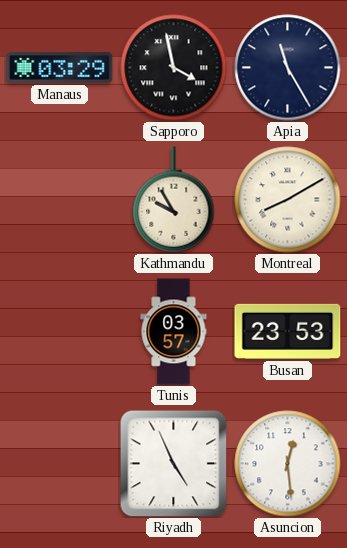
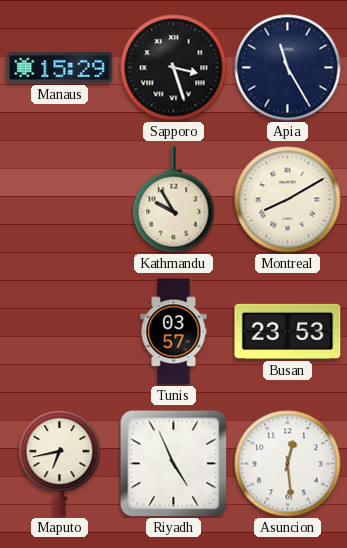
Manaus: 03:29 -> 15:29
Sapporo: 3:58 -> 3:27
Maputo: none -> 6:43
